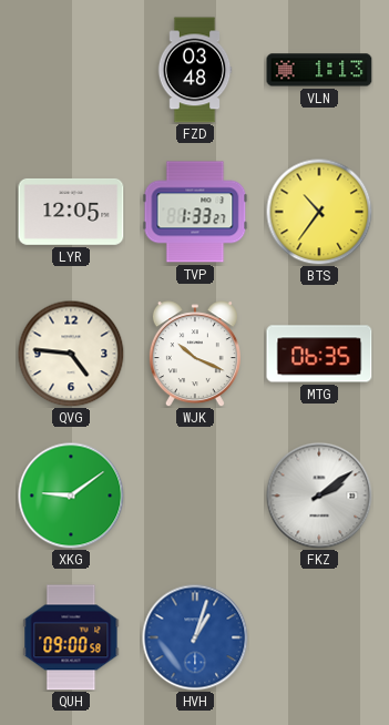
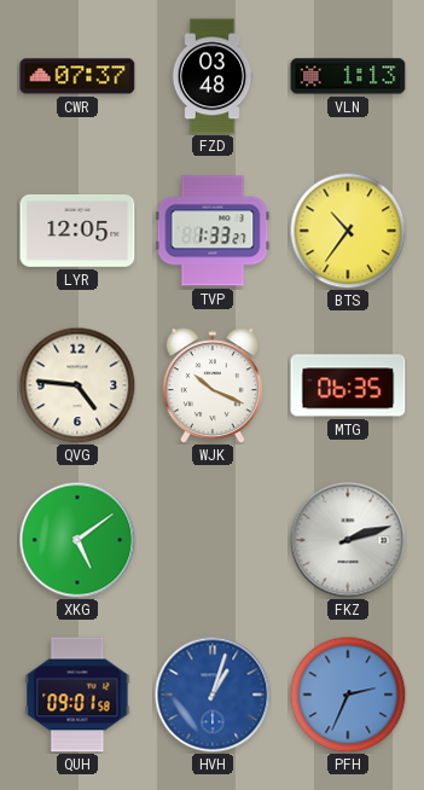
CWR: none -> 07:37
XKG: 9:09 -> 5:09
FKZ: 2:09 -> 2:12
QUH: 09:00 -> 09:01
PFH: none -> 2:34
